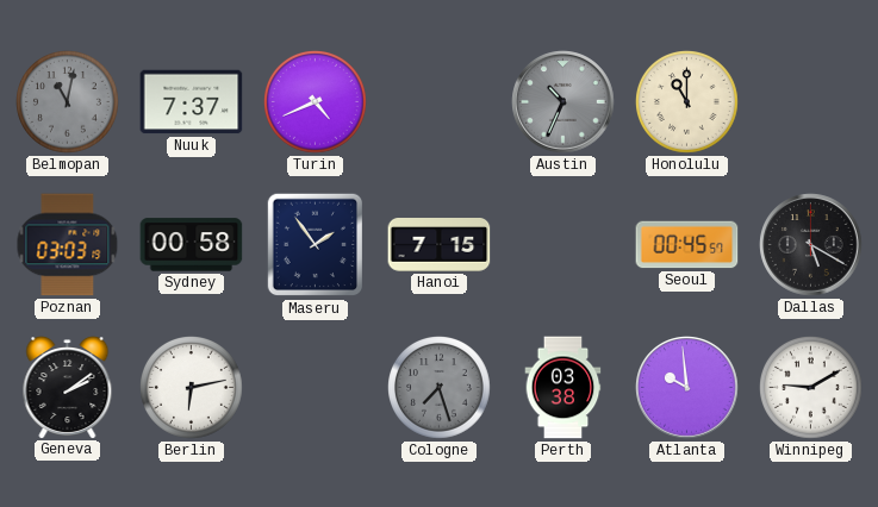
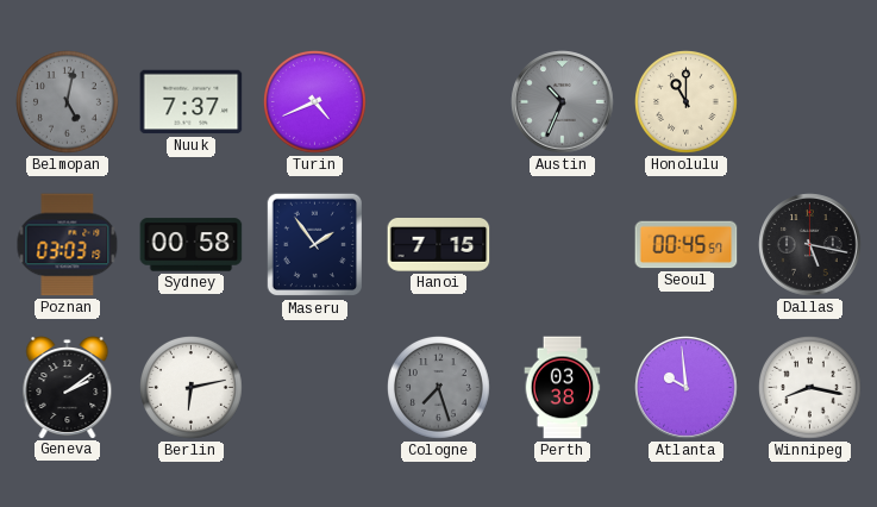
Belmopan: 11:02 -> 5:02
Dallas: 5:20 -> 5:17
Winnipeg: 9:10 -> 8:17
